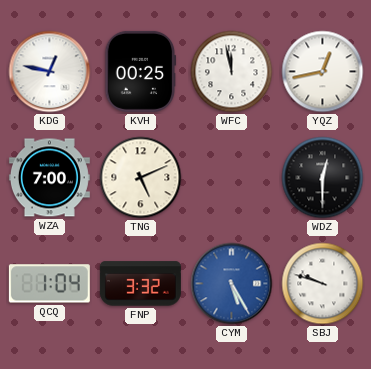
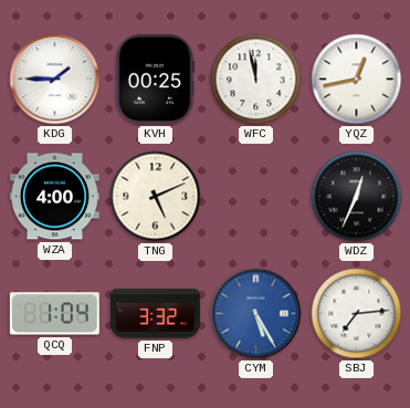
KDG: 12:47 -> 1:45
WZA: 7:00 -> 4:00
WDZ: 12:30 -> 12:34
SBJ: 9:48 -> 7:14
